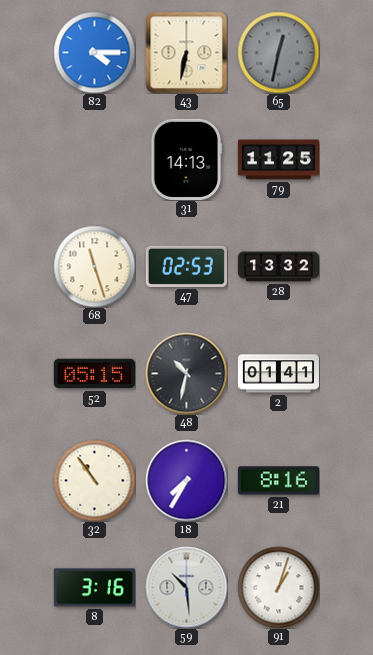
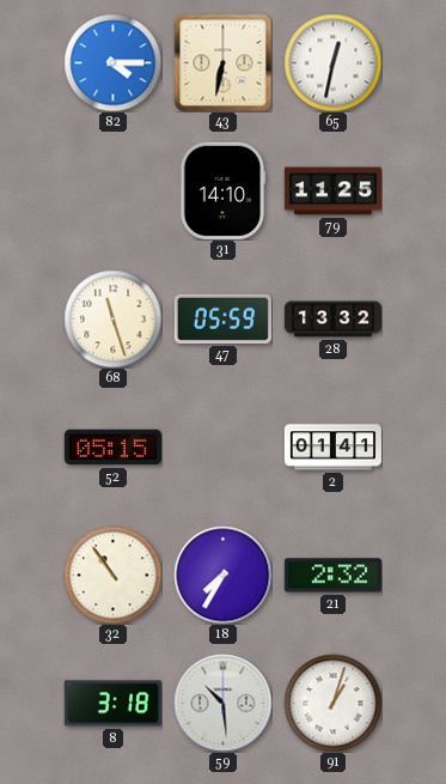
65 dial: grey -> white
31: 14:13 -> 14:10
47: 02:53 -> 05:59
48: 10:32 -> none
21: 8:16 -> 2:32
8: 3:16 -> 3:18
